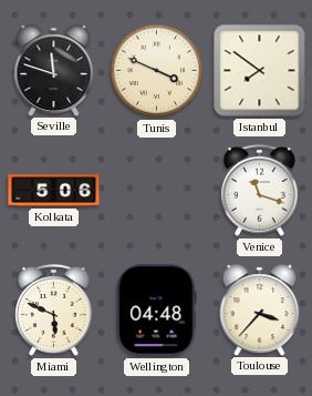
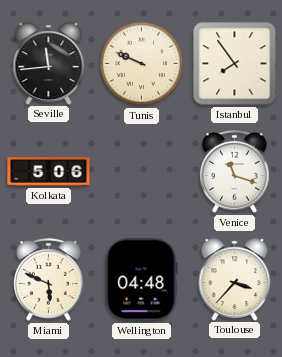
Seville: 11:48 -> 11:44
Tunis: 3:49 -> 9:49
Istanbul: 7:51 -> 7:54
